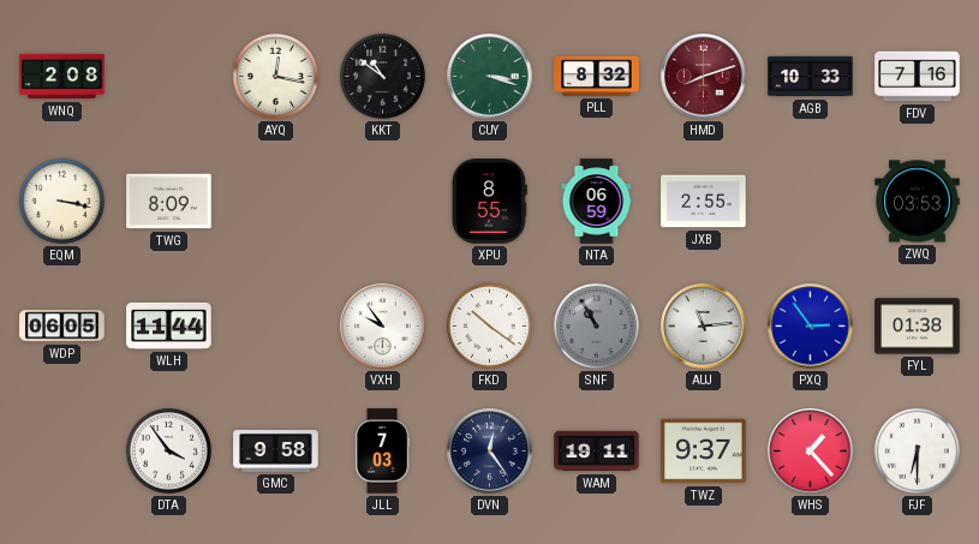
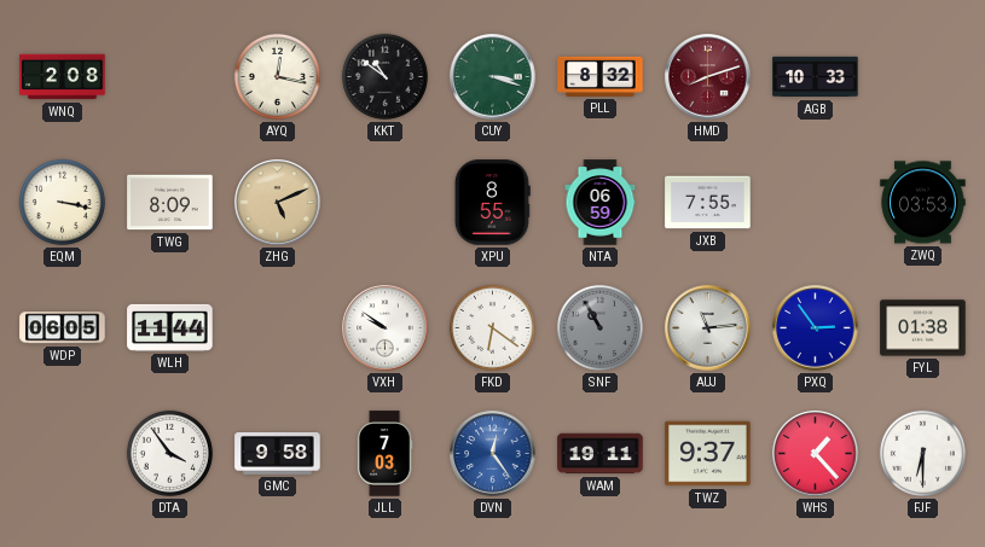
FDV: 7:16 -> none
ZHG: none -> 5:11
JXB: 2:55 -> 7:55
VXH: 9:54 -> 9:51
FKD: 10:21 -> 6:21
DVN dial: navy -> blue
